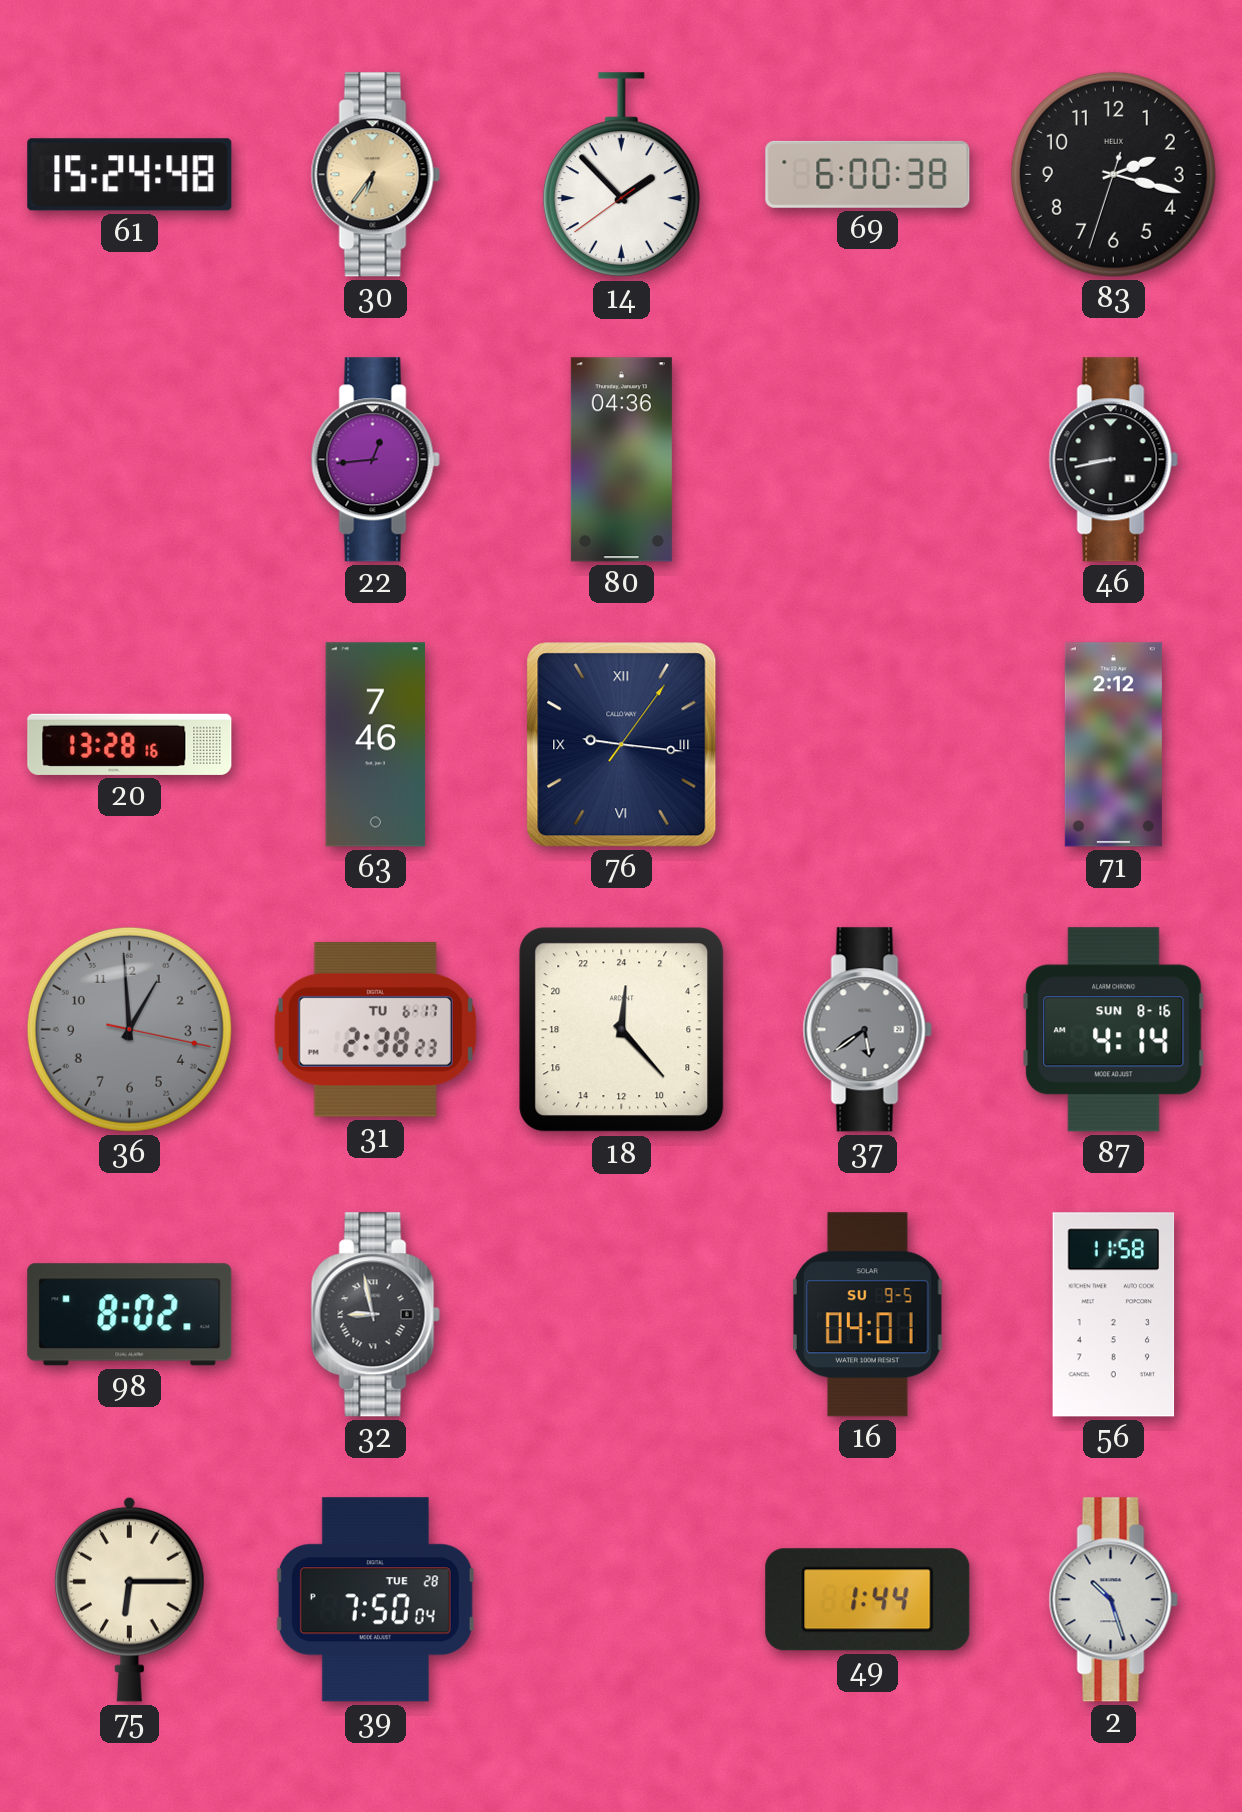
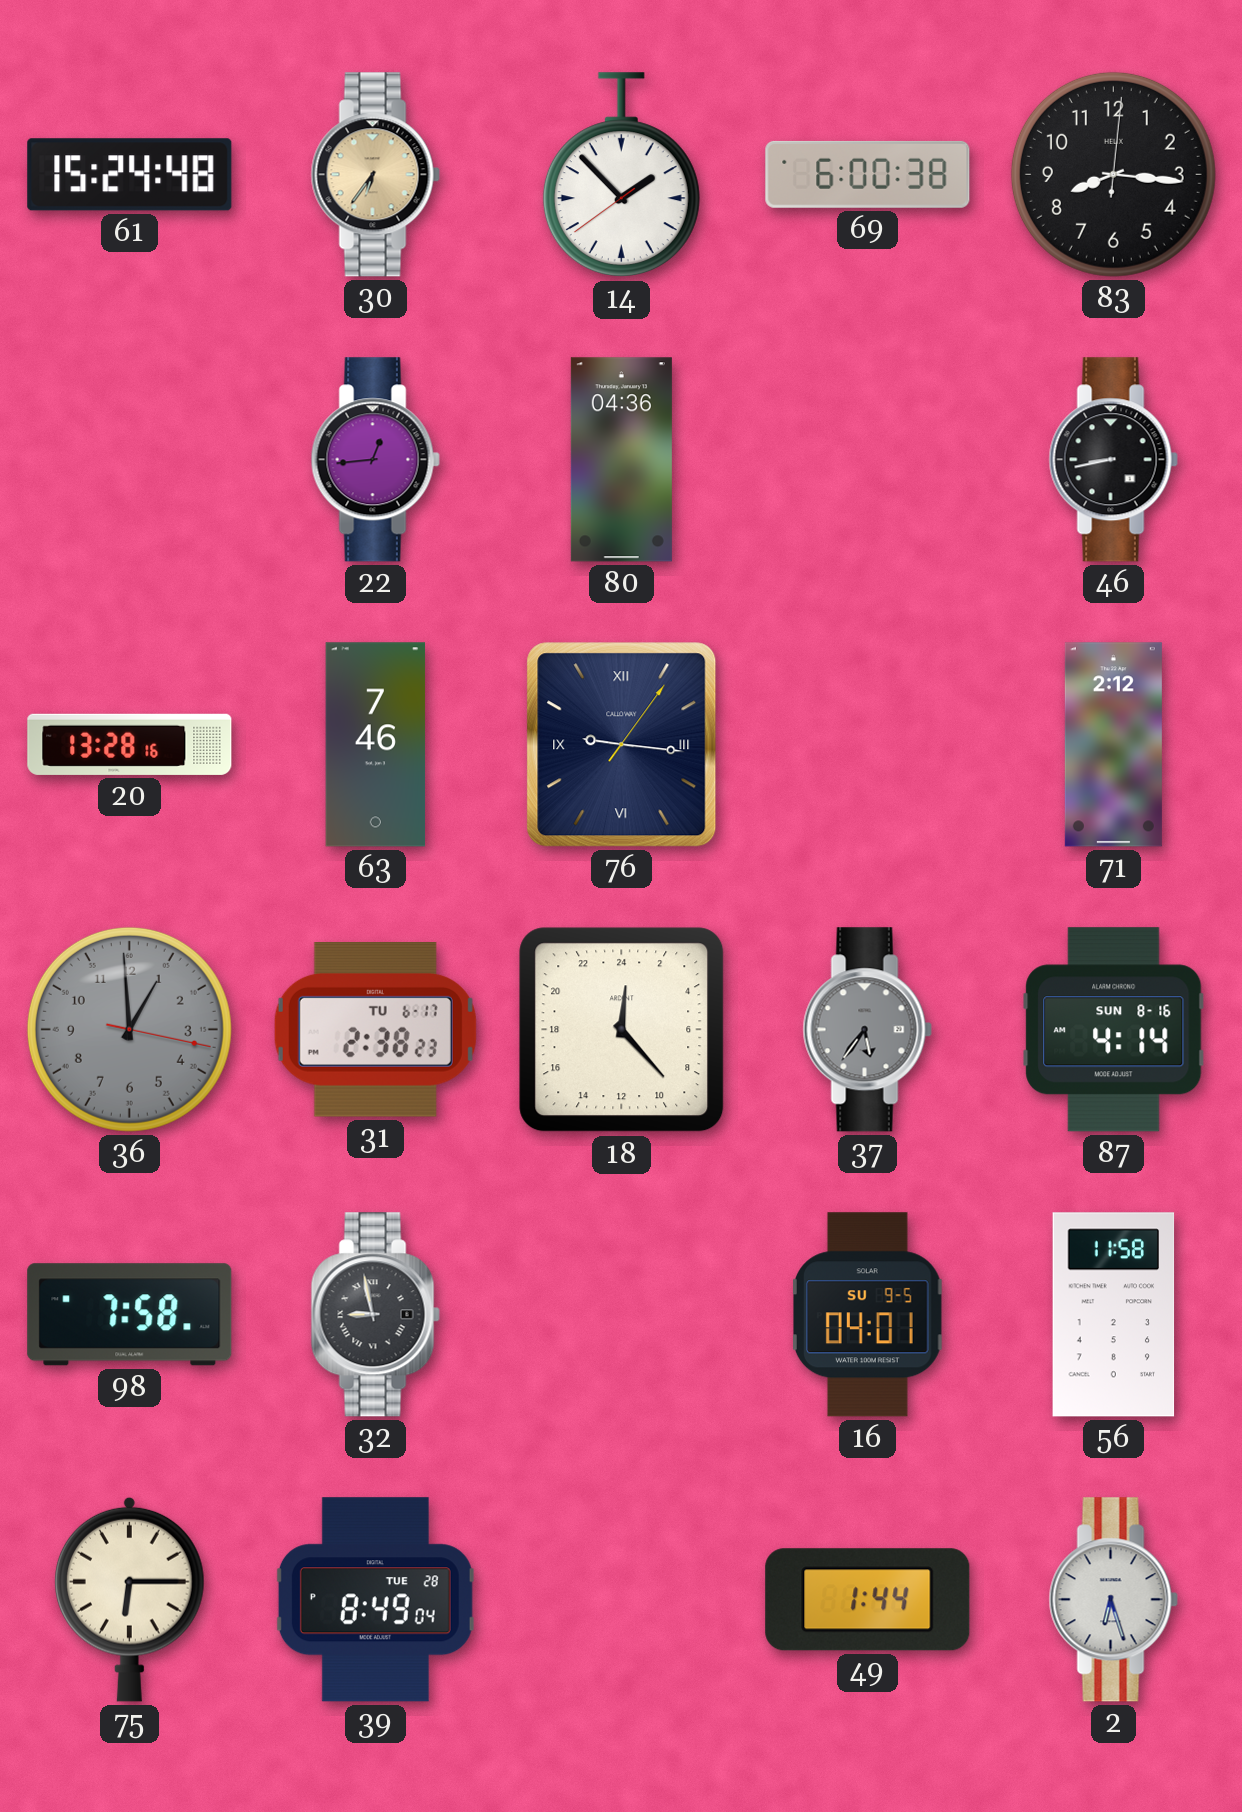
83: 2:17 -> 8:16
37: 5:39 -> 5:36
98: 8:02 -> 7:58
39: 7:50 -> 8:49
2: 10:27 -> 6:27
